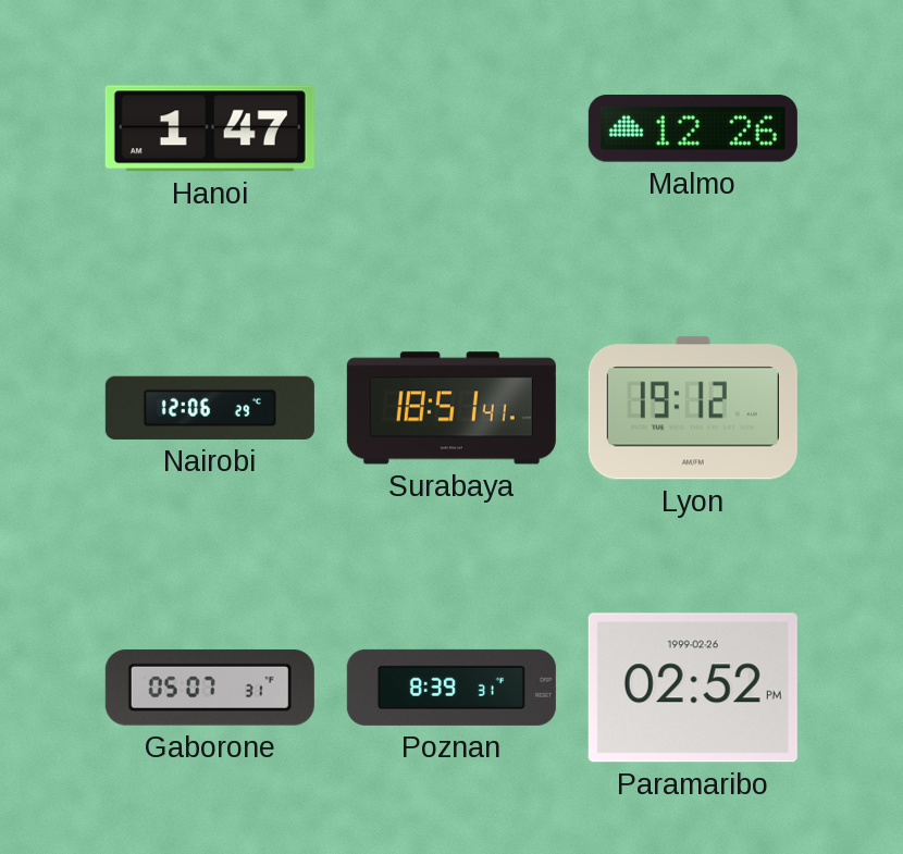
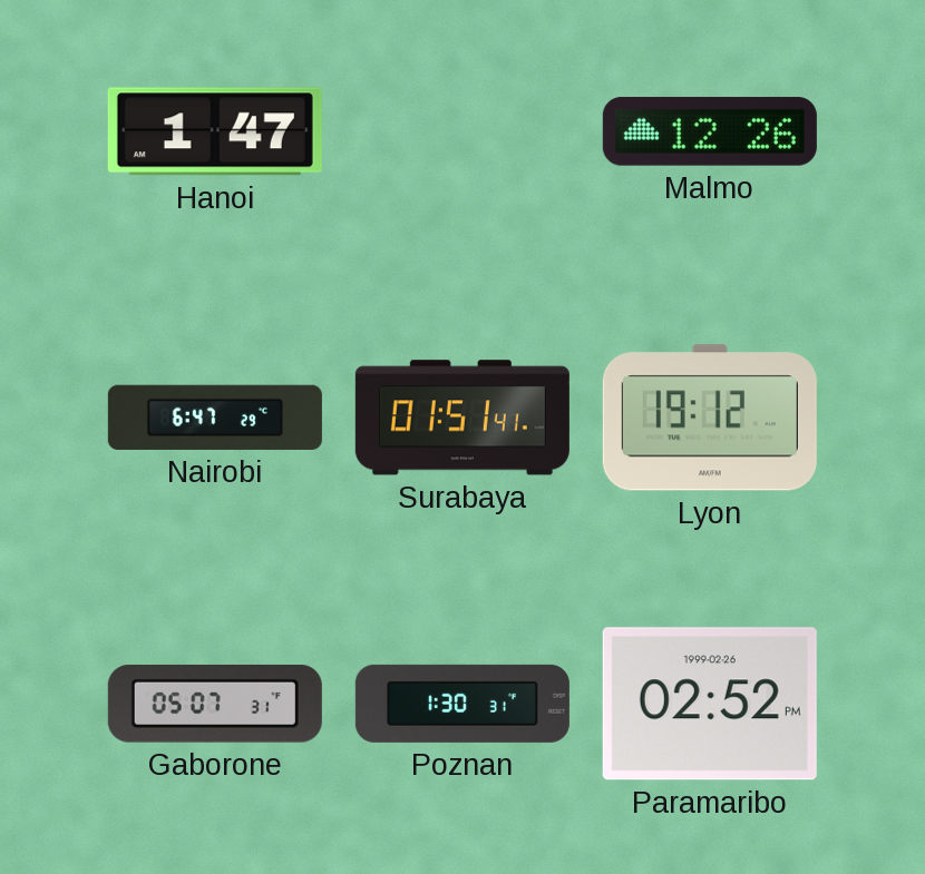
Nairobi: 12:06 -> 6:47
Surabaya: 18:51 -> 01:51
Poznan: 8:39 -> 1:30
